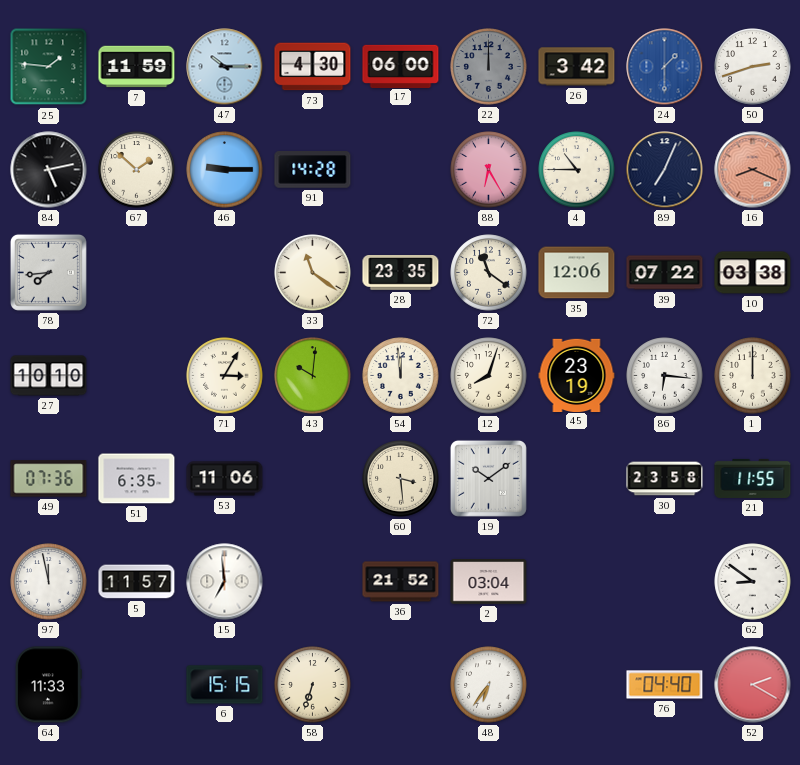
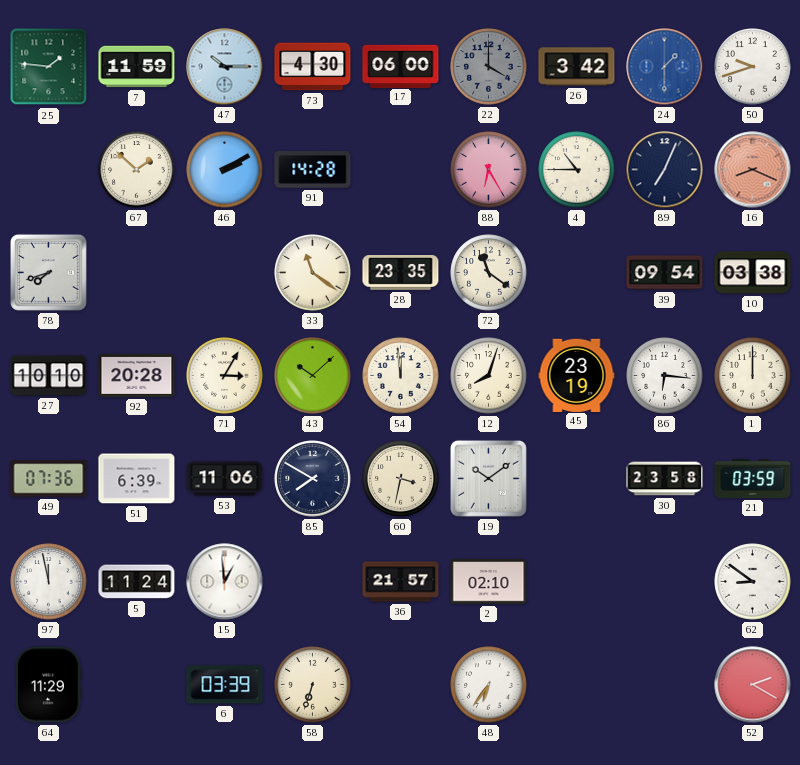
22: 12:00 -> 4:00
50: 2:42 -> 9:42
84: 5:13 -> none
46: 9:15 -> 2:10
78: 7:44 -> 7:42
35: 12:06 -> none
39: 07:22 -> 09:54
92: none -> 20:28
43: 10:01 -> 10:08
51: 6:35 -> 6:39
85: none -> 7:50
60: 3:29 -> 3:32
21: 11:55 -> 03:59
5: 11:57 -> 11:24
15: 6:59 -> 12:59
36: 21:52 -> 21:57
2: 03:04 -> 02:10
64: 11:33 -> 11:29
6: 15:15 -> 03:39
76: 04:40 -> none
